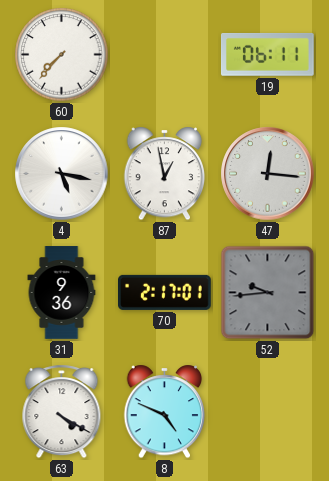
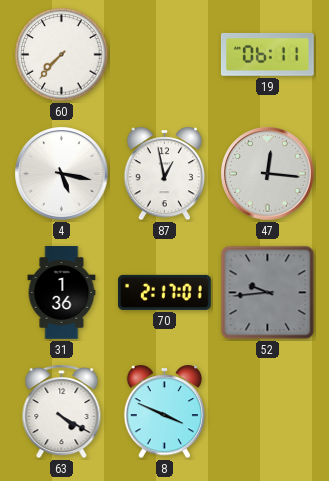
31: 9:36 -> 1:36
8: 4:49 -> 3:49
